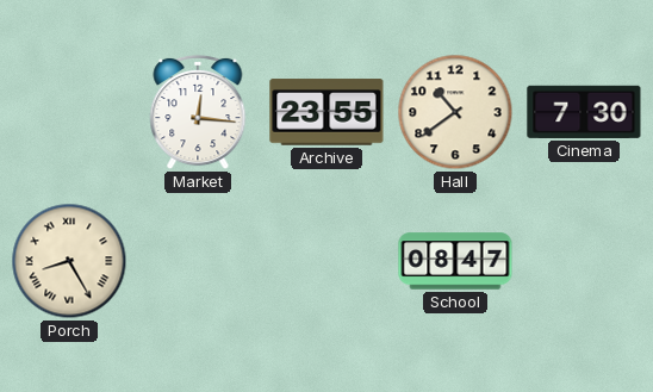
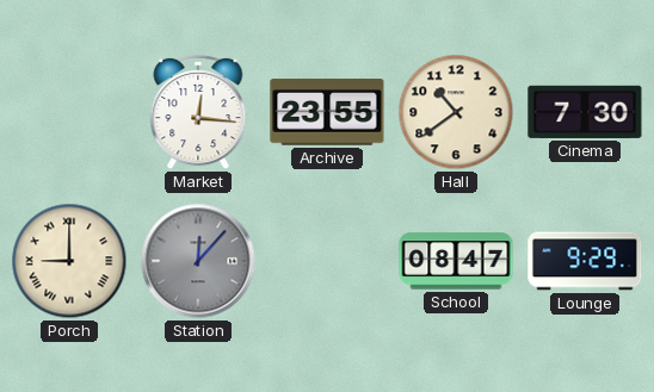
Porch: 8:25 -> 9:00
Station: none -> 12:07
Lounge: none -> 9:29
